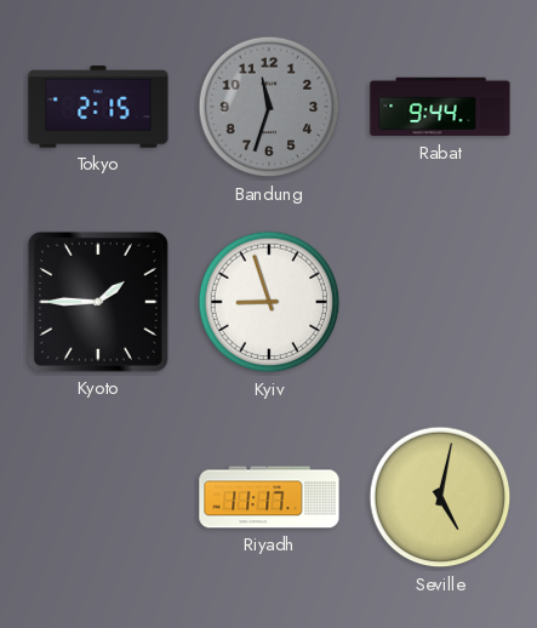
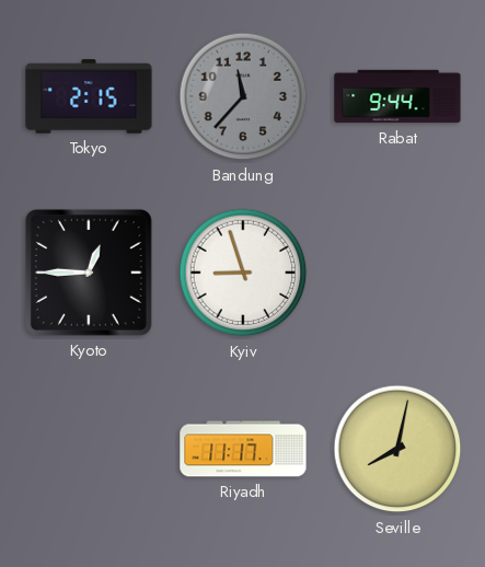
Bandung: 11:33 -> 11:37
Kyoto: 1:45 -> 12:45
Seville: 5:02 -> 8:02
